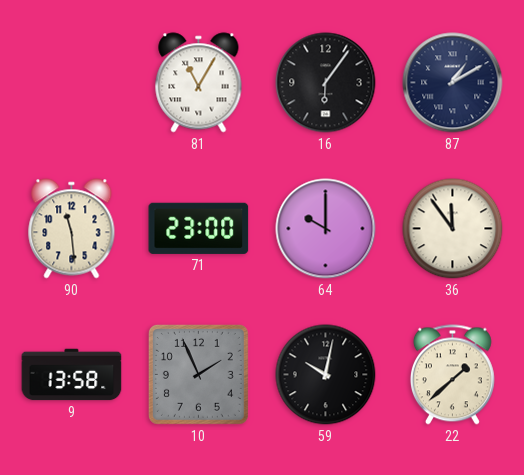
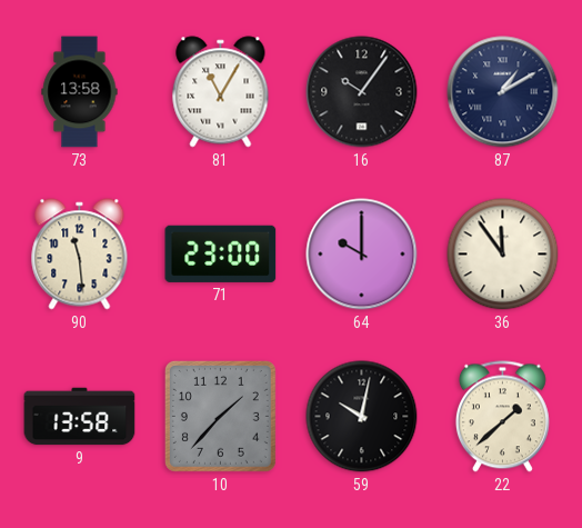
73: none -> 13:58
16: 6:06 -> 10:06
10: 1:56 -> 1:37
